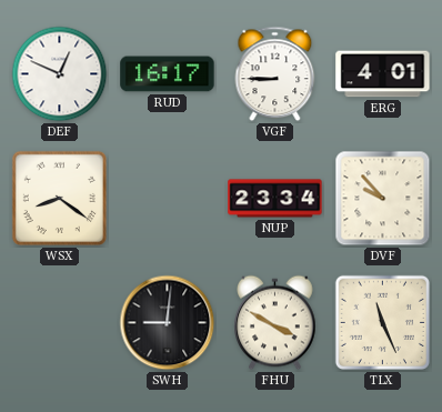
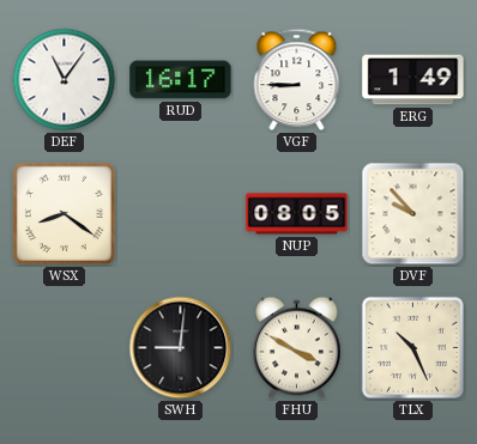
DEF: 12:49 -> 11:06
ERG: 4:01 -> 1:49
NUP: 23:34 -> 08:05
TLX: 11:26 -> 10:26
